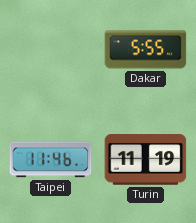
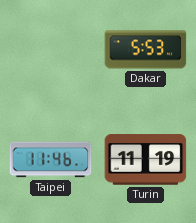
Dakar: 5:55 -> 5:53
